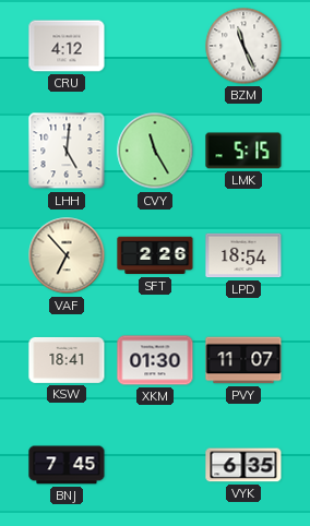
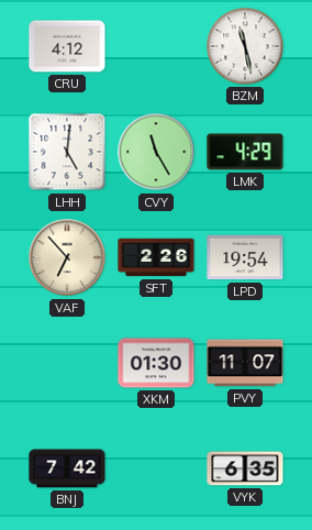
BZM: 11:26 -> 11:28
LMK: 5:15 -> 4:29
LPD: 18:54 -> 19:54
KSW: 18:41 -> none
BNJ: 7:45 -> 7:42
